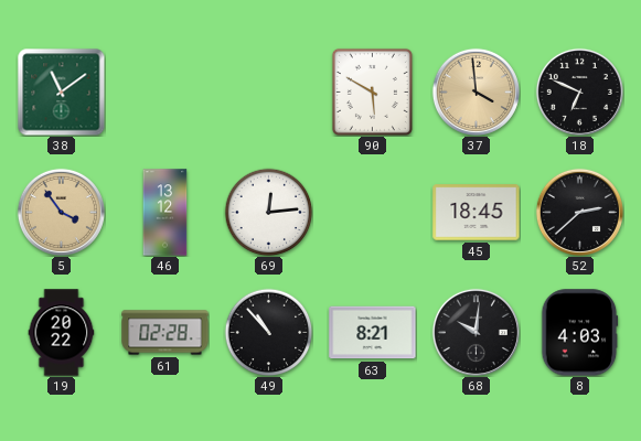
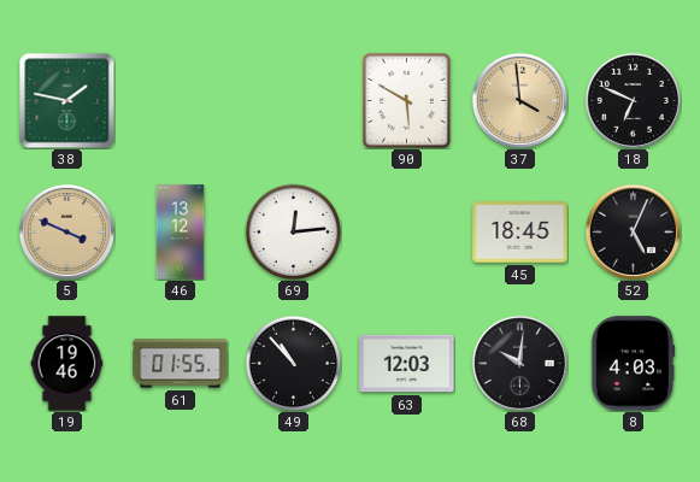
38: 11:09 -> 1:47
5: 3:54 -> 3:49
52: 2:38 -> 5:04
19: 20:22 -> 19:46
61: 02:28 -> 01:55
63: 8:21 -> 12:03
